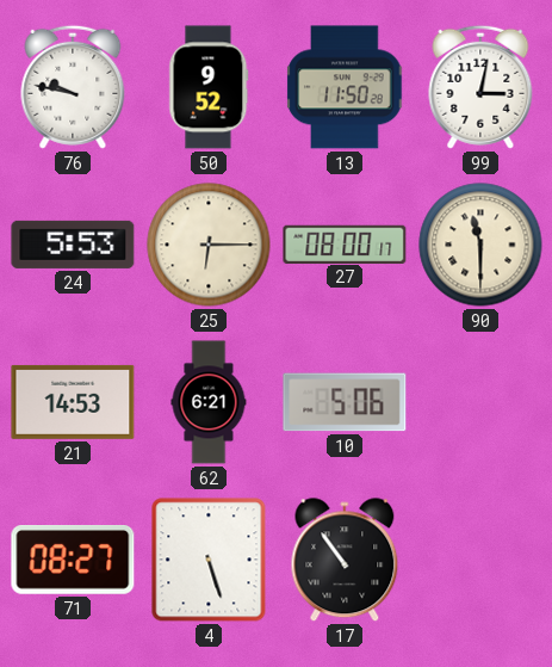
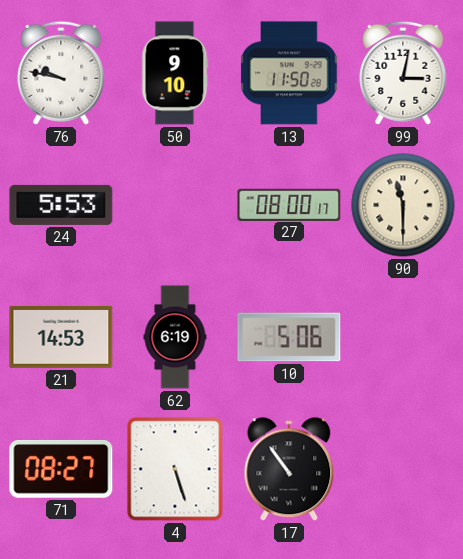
50: 9:52 -> 9:10
25: 6:15 -> none
62: 6:21 -> 6:19
